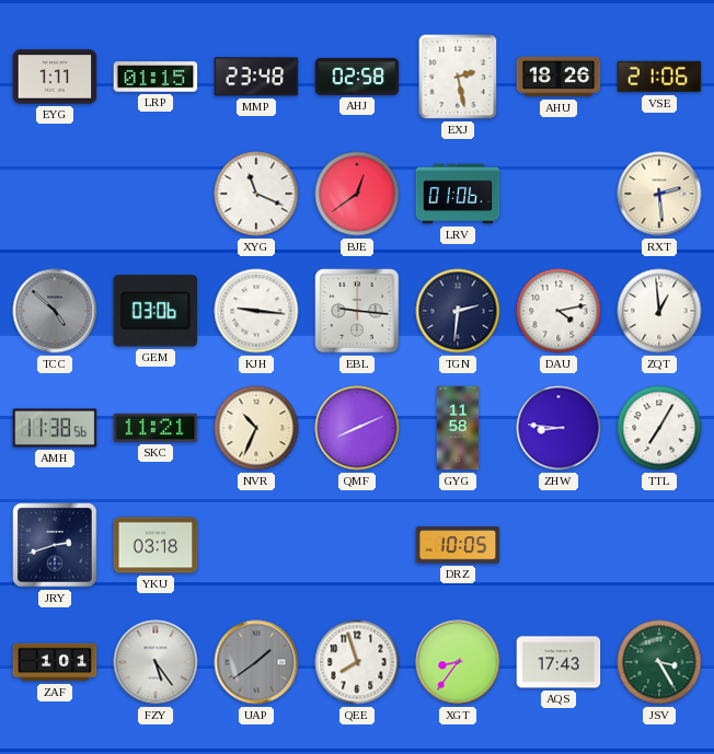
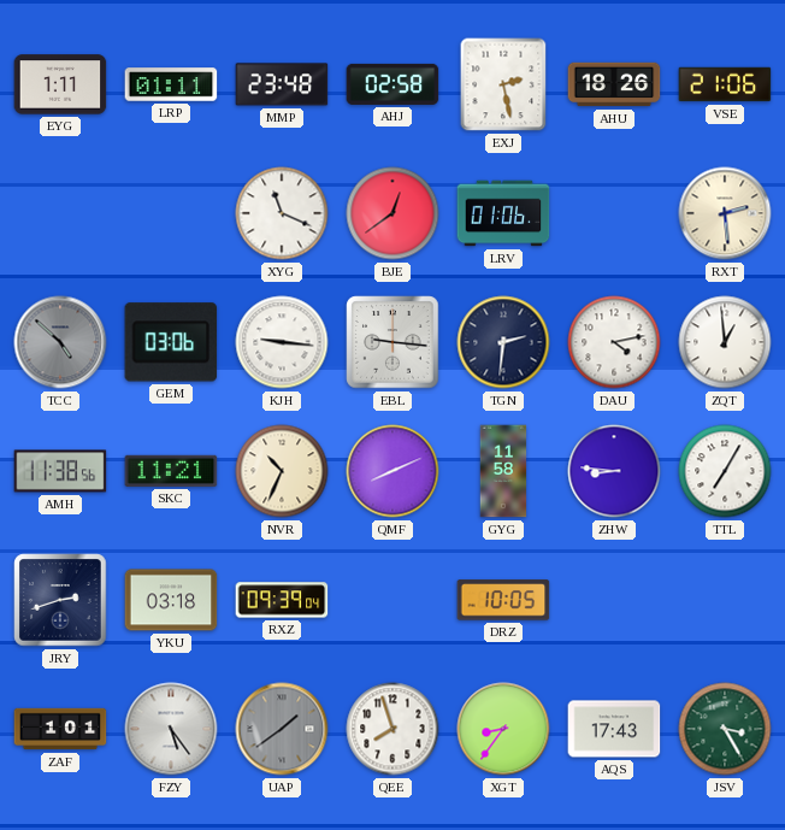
LRP: 01:15 -> 01:11
RXZ: none -> 09:39
